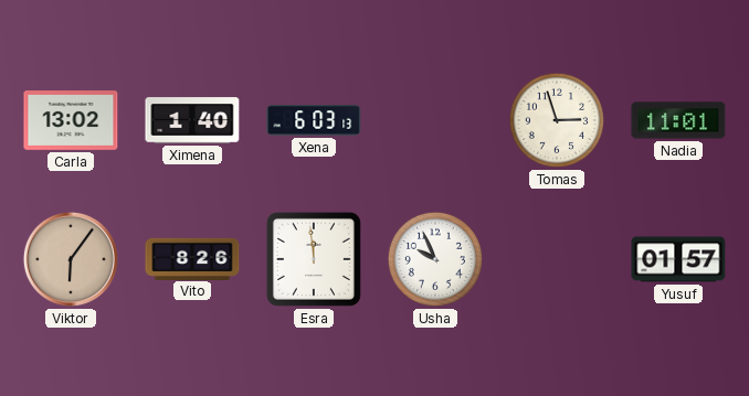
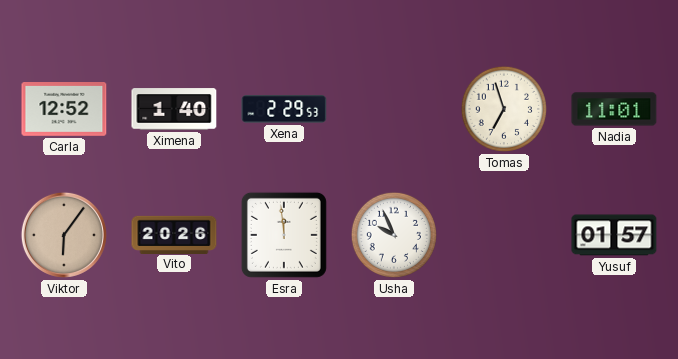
Carla: 13:02 -> 12:52
Xena: 6:03 -> 2:29
Tomas: 2:57 -> 6:57
Vito: 8:26 -> 20:26
